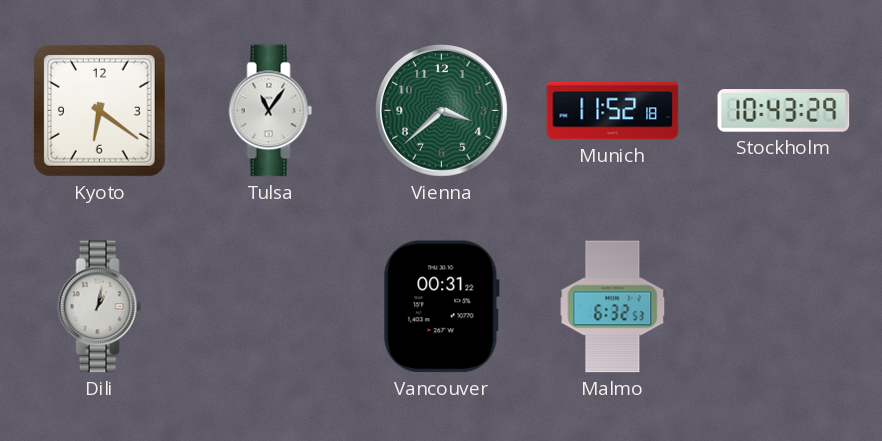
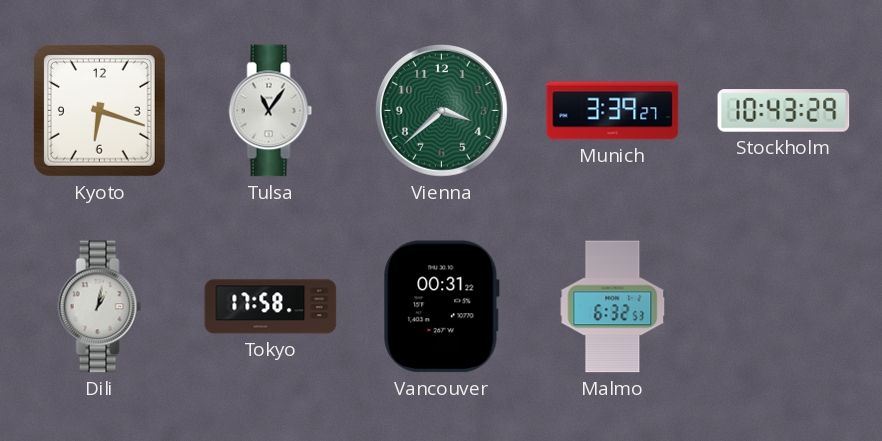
Kyoto: 6:21 -> 6:18
Munich: 11:52 -> 3:39
Tokyo: none -> 17:58
